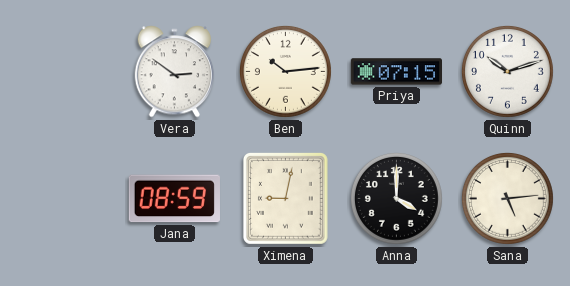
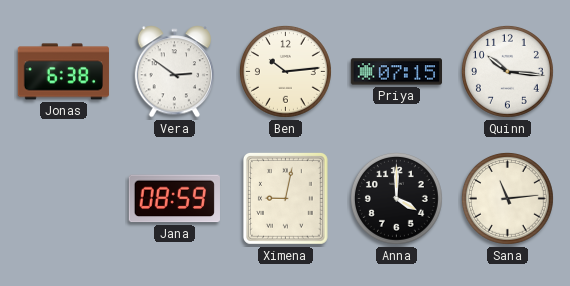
Jonas: none -> 6:38
Quinn: 10:12 -> 10:16
Sana: 5:14 -> 11:14
